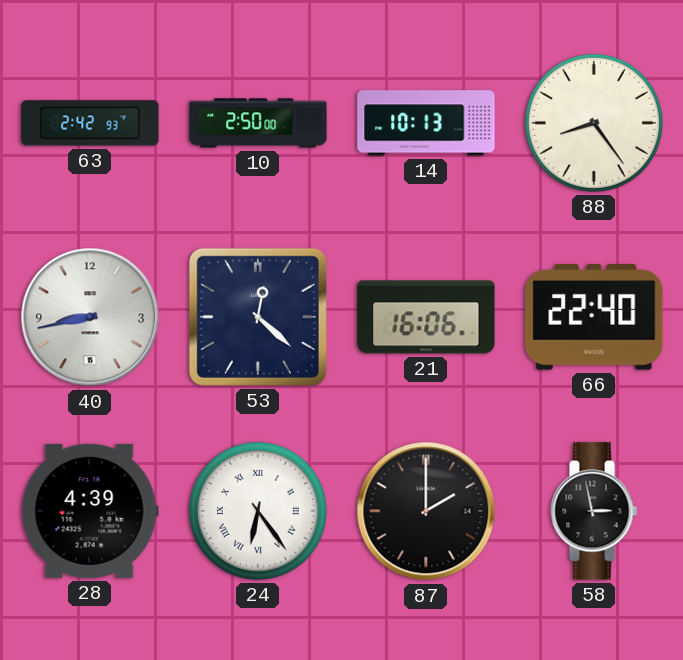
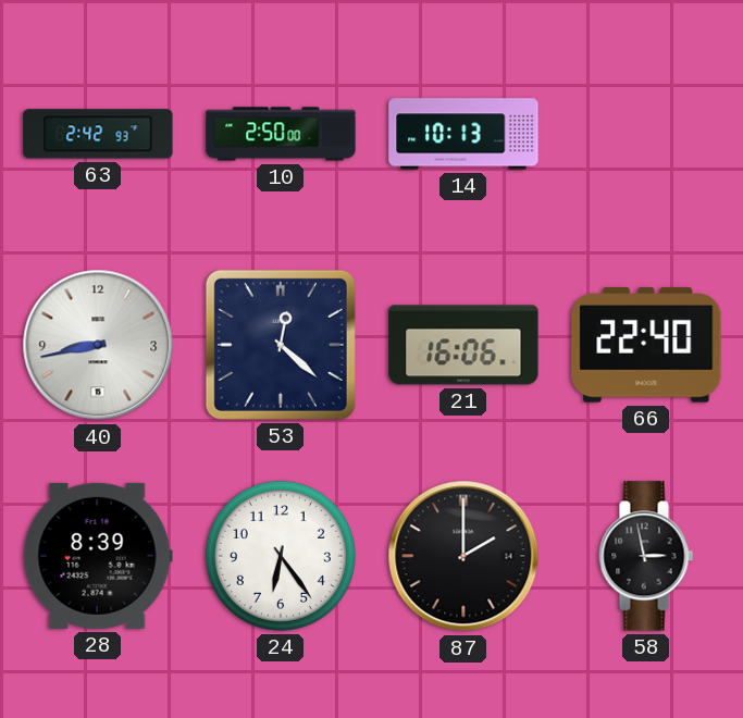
88: 8:24 -> none
28: 4:39 -> 8:39
24 numerals: Roman -> Arabic
